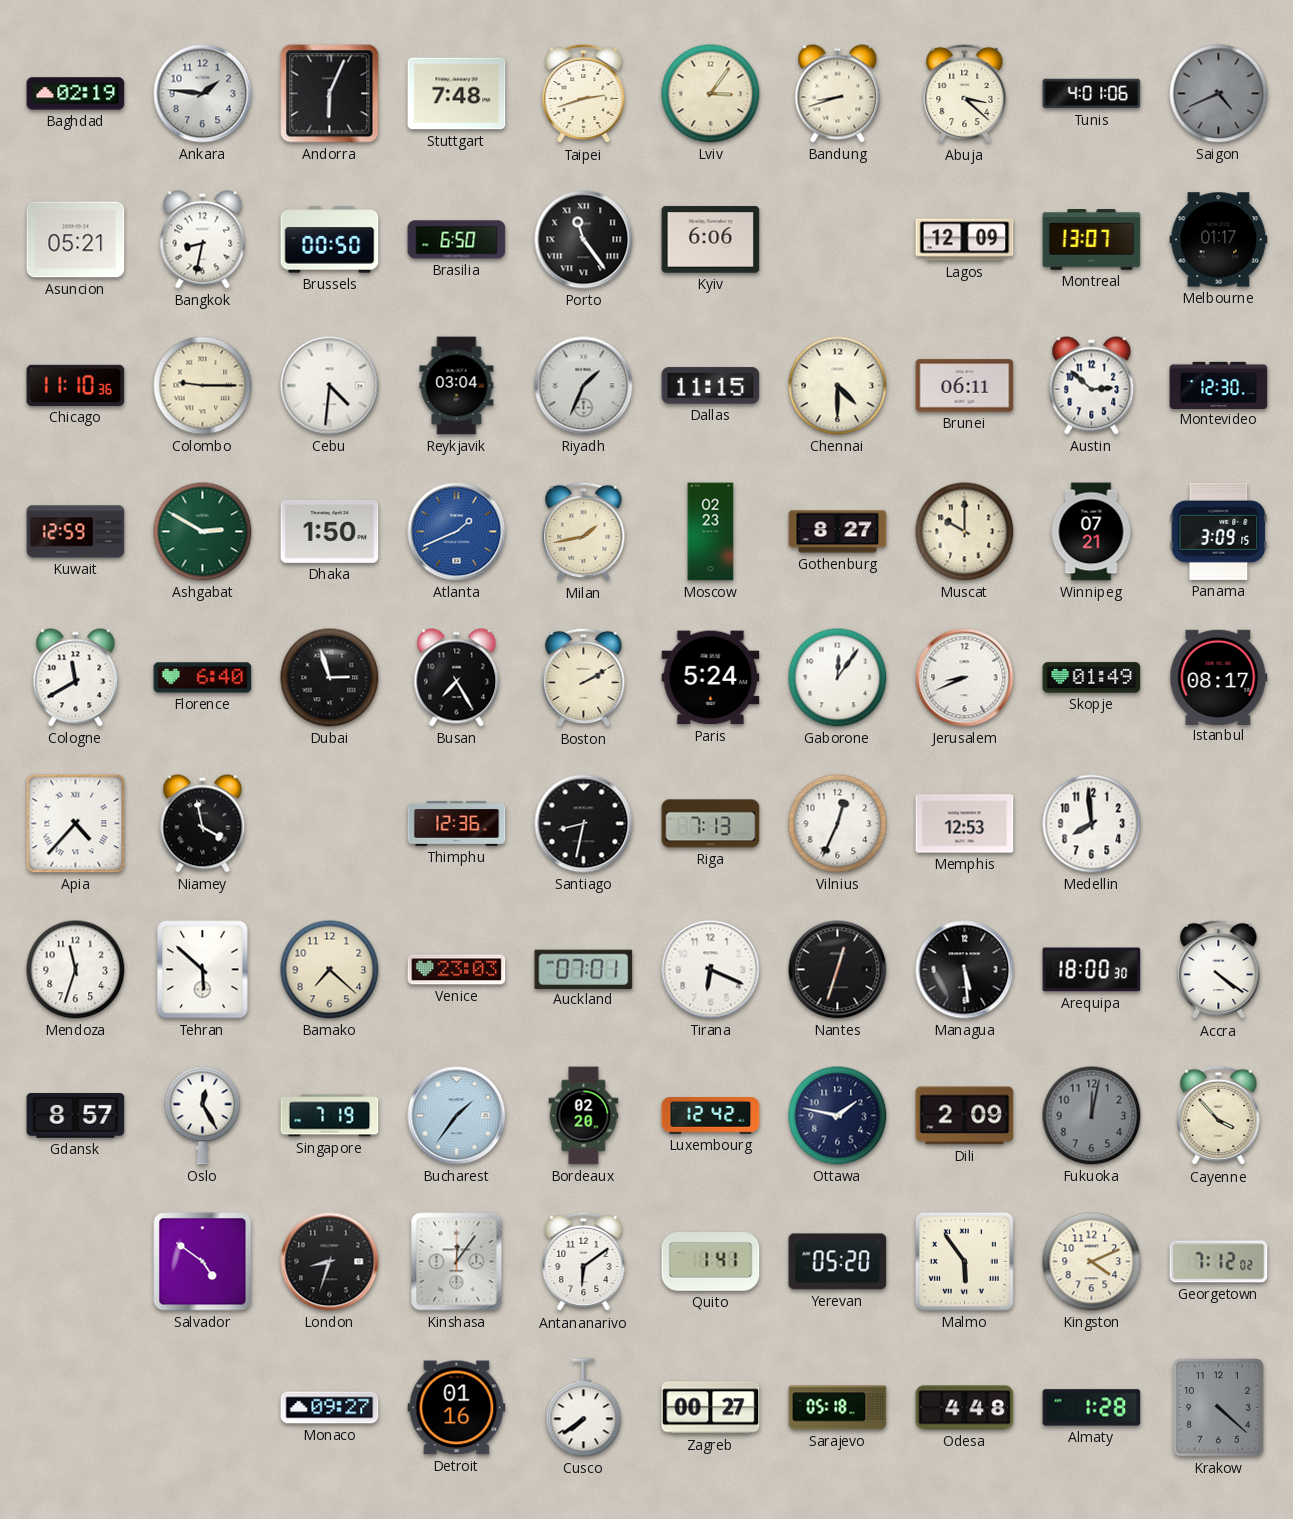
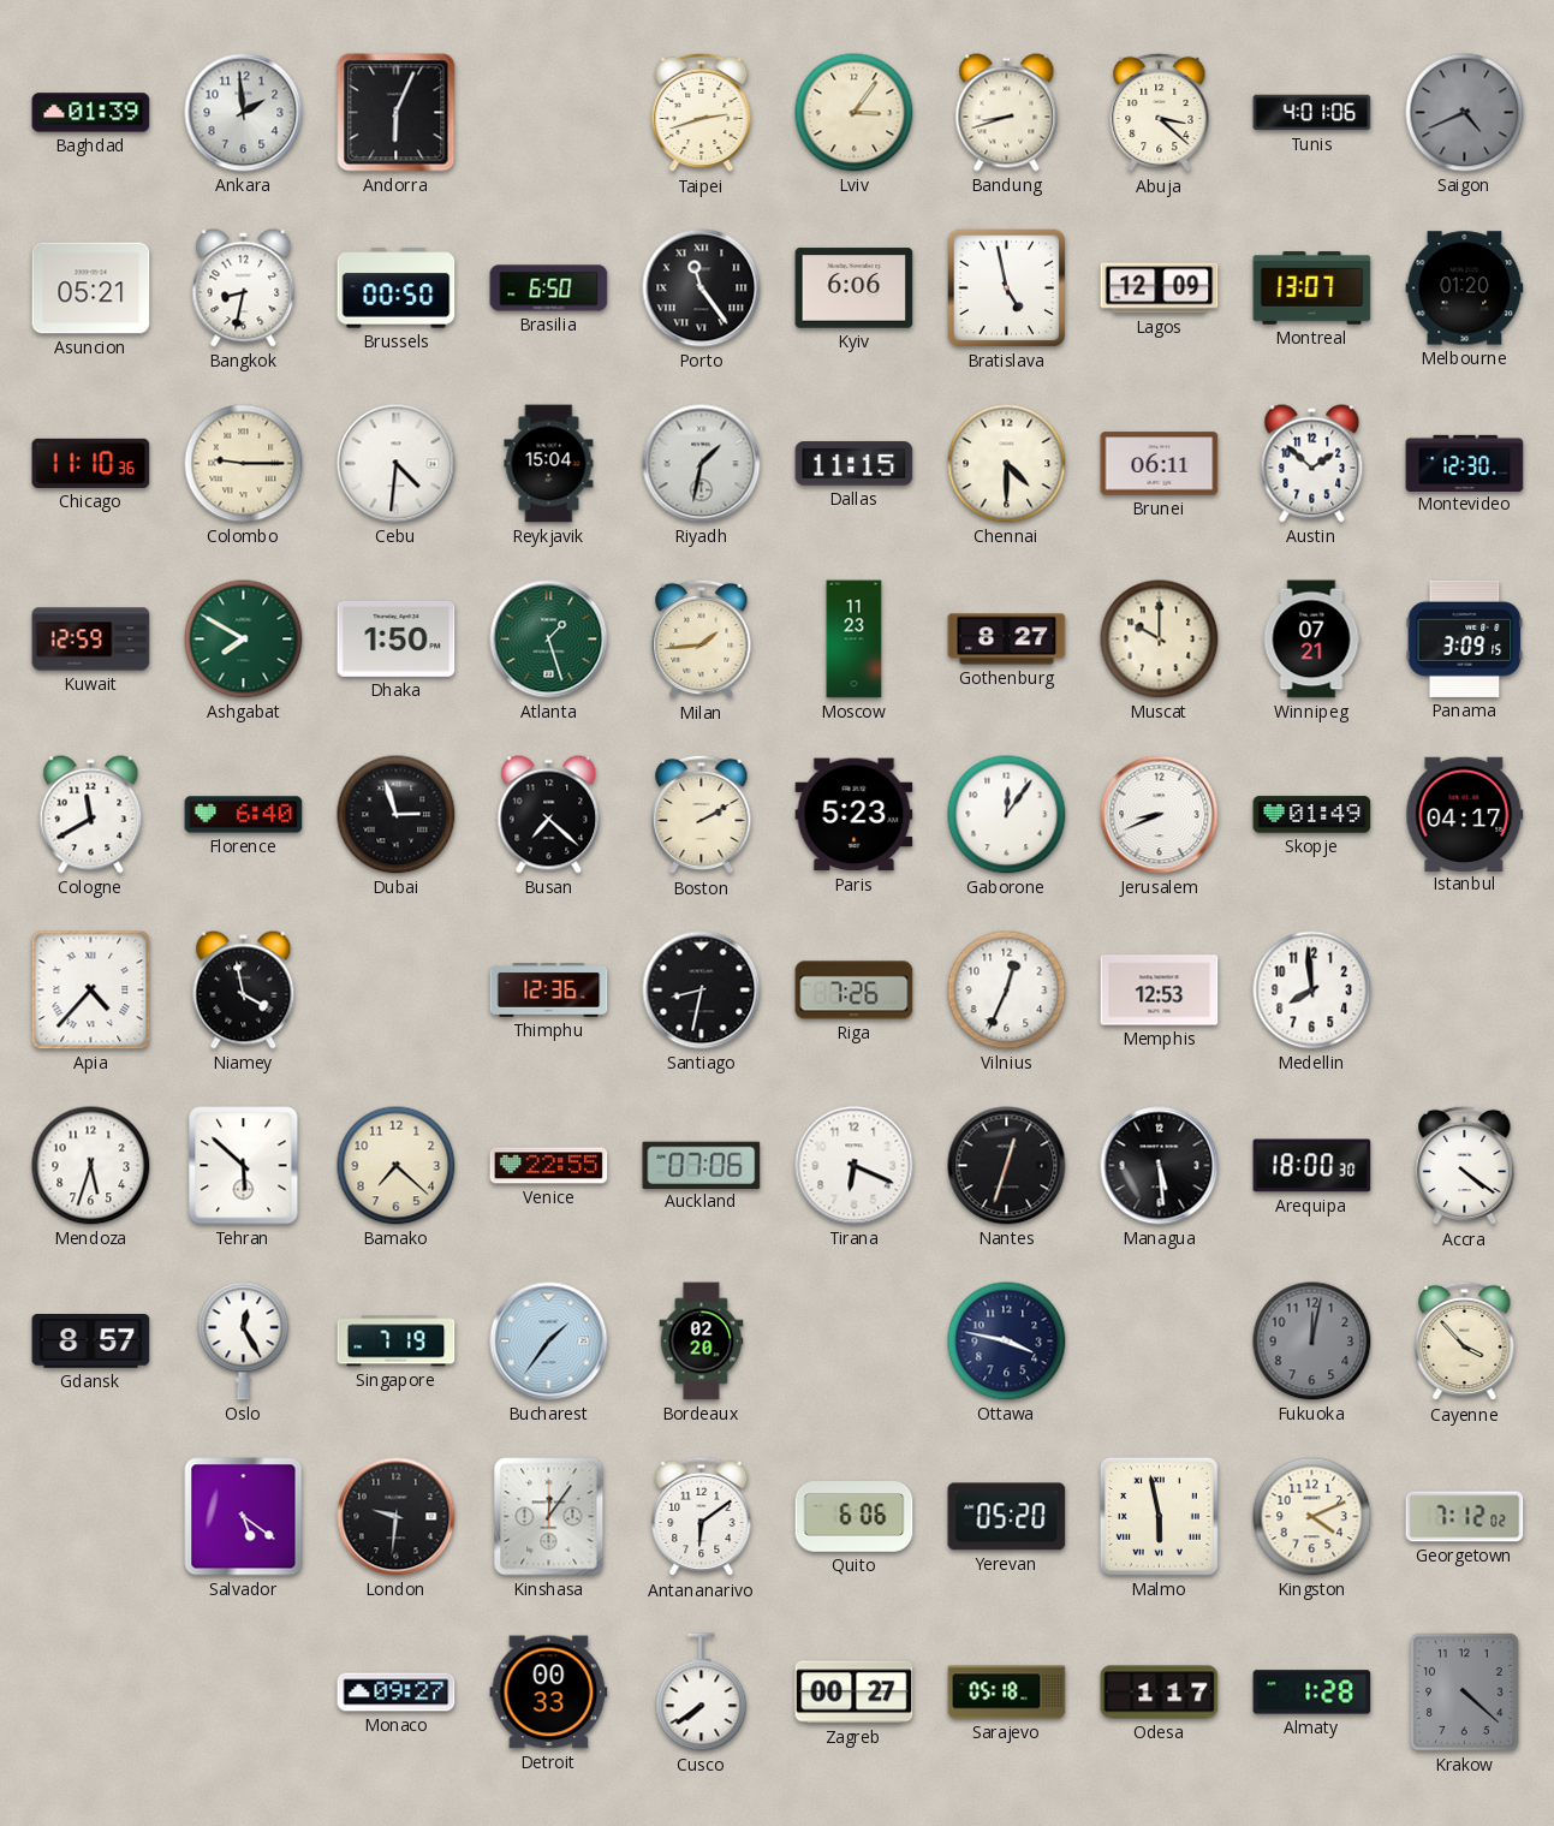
Baghdad: 02:19 -> 01:39
Ankara: 1:46 -> 1:59
Stuttgart: 7:48 -> none
Bratislava: none -> 4:58
Melbourne: 01:17 -> 01:20
Reykjavik: 03:04 -> 15:04
Riyadh: 1:34 -> 1:32
Austin: 2:52 -> 1:52
Ashgabat: 2:50 -> 7:50
Atlanta: 1:41 -> 1:27
Atlanta dial: blue -> green
Milan: 1:43 -> 1:44
Moscow: 02:23 -> 11:23
Busan: 7:25 -> 7:22
Paris: 5:24 -> 5:23
Istanbul: 08:17 -> 04:17
Riga: 7:13 -> 7:26
Mendoza: 11:33 -> 5:33
Venice: 23:03 -> 22:55
Auckland: 07:01 -> 07:06
Luxembourg: 12:42 -> none
Ottawa: 1:47 -> 3:47
Dili: 2:09 -> none
Salvador: 4:51 -> 5:21
London: 8:33 -> 9:31
Quito: 1:41 -> 6:06
Malmo: 5:54 -> 5:58
Detroit: 01:16 -> 00:33
Odesa: 4:48 -> 1:17
